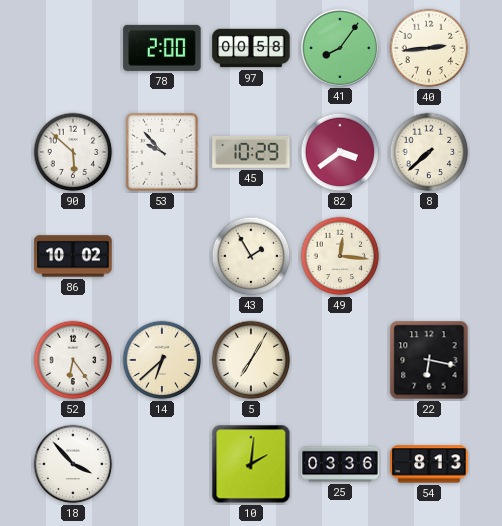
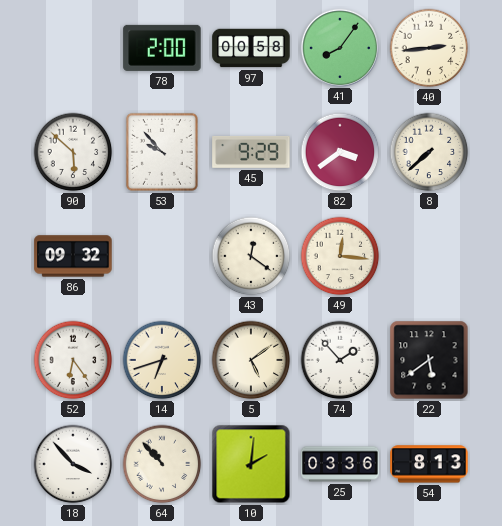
45: 10:29 -> 9:29
86: 10:02 -> 09:32
43: 1:55 -> 12:21
14: 6:38 -> 6:42
5: 7:05 -> 5:09
74: none -> 1:53
22: 6:17 -> 5:39
64: none -> 10:53
